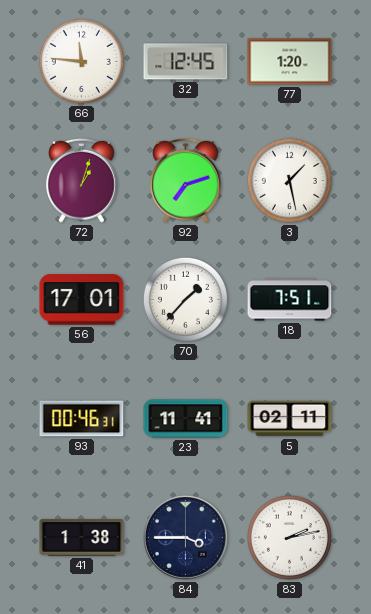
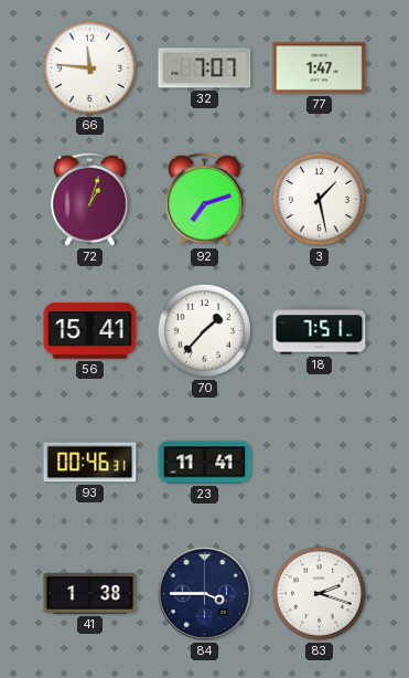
32: 12:45 -> 7:07
77: 1:20 -> 1:47
56: 17:01 -> 15:41
5: 02:11 -> none
83: 2:13 -> 2:18
